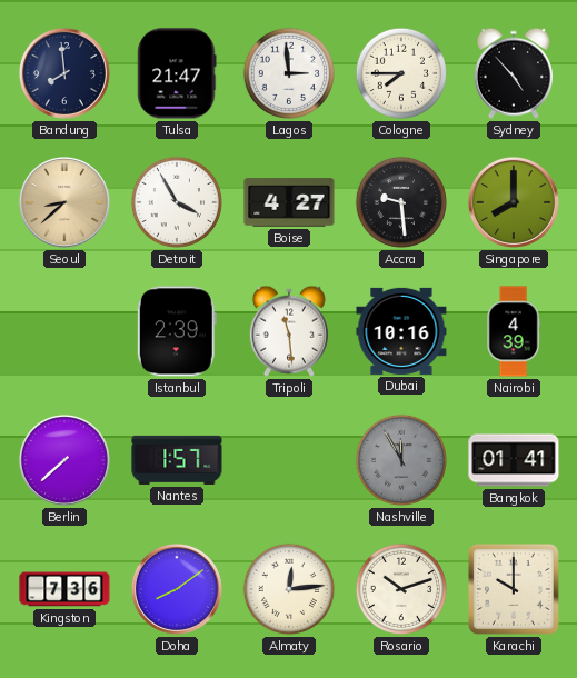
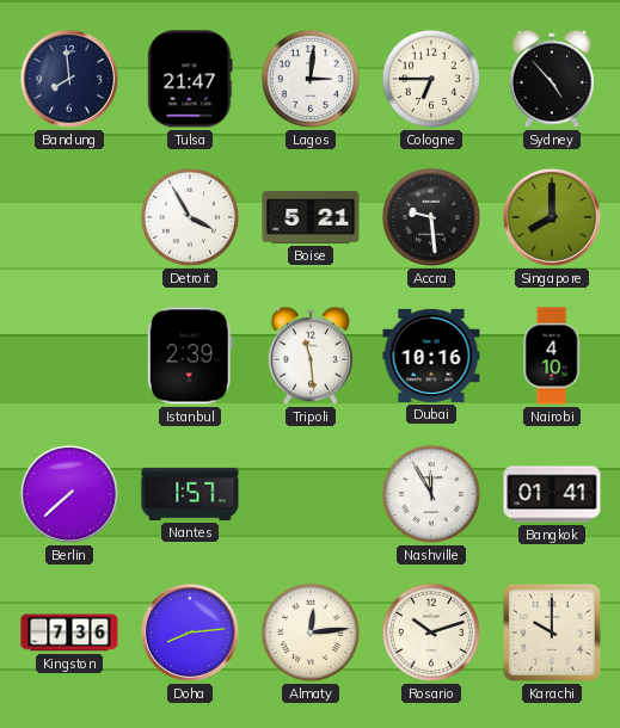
Lagos: 2:59 -> 3:01
Cologne: 7:45 -> 6:45
Seoul: 8:38 -> none
Boise: 4:27 -> 5:21
Nairobi: 4:39 -> 4:10
Nashville dial: grey -> white
Doha: 8:09 -> 8:14
